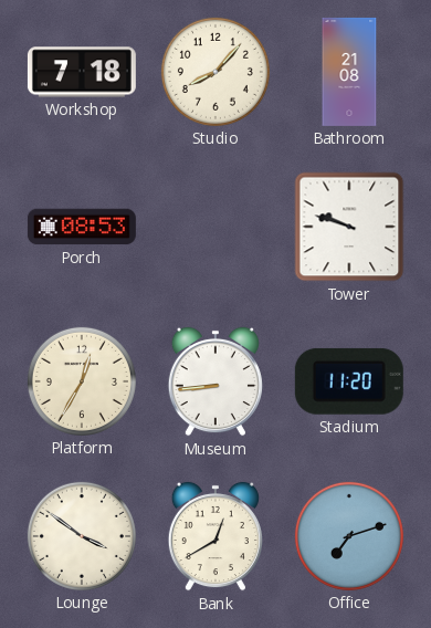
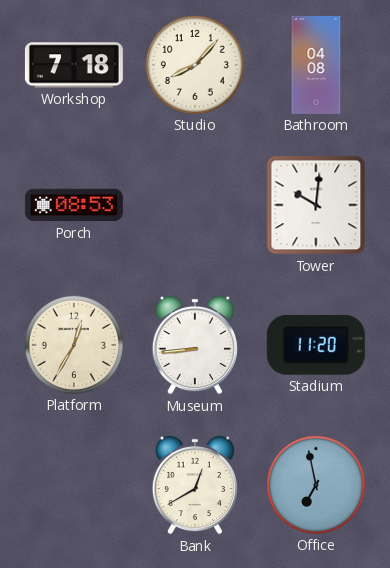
Bathroom: 21:08 -> 04:08
Tower: 9:48 -> 10:01
Lounge: 3:51 -> none
Office: 7:12 -> 6:58
